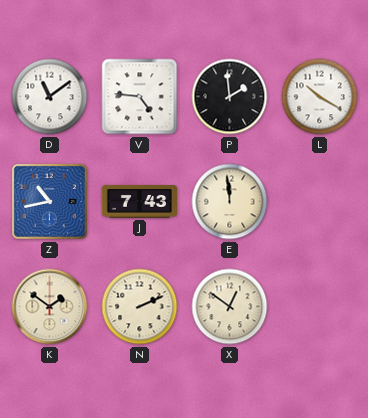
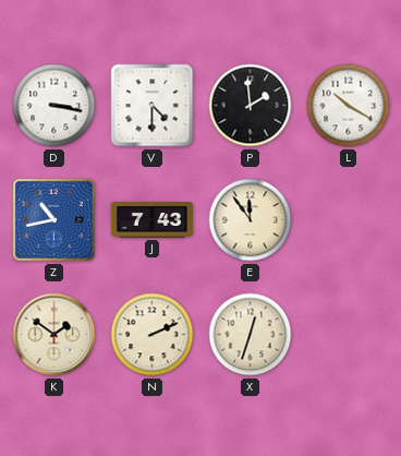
D: 11:09 -> 3:17
V: 4:46 -> 4:30
E: 11:59 -> 11:54
X: 12:51 -> 12:33
